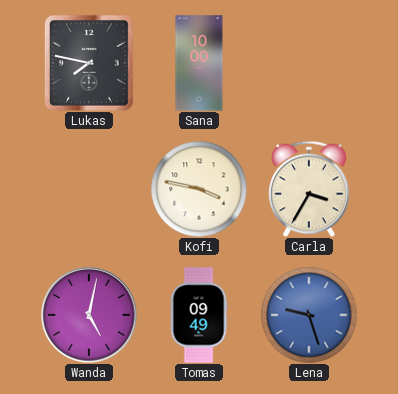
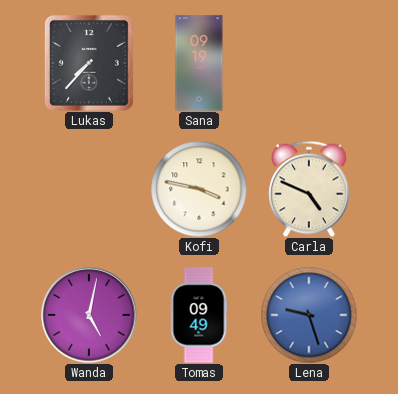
Lukas: 7:47 -> 7:37
Sana: 10:00 -> 09:19
Carla: 3:35 -> 4:49
